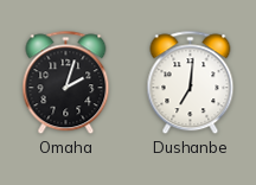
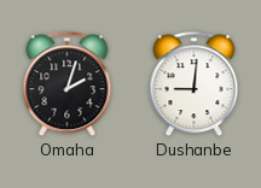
Dushanbe: 7:01 -> 9:01
